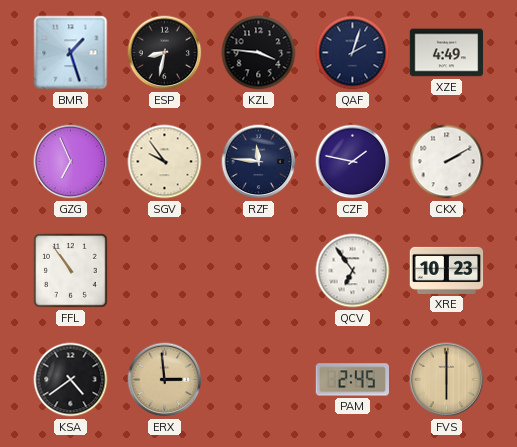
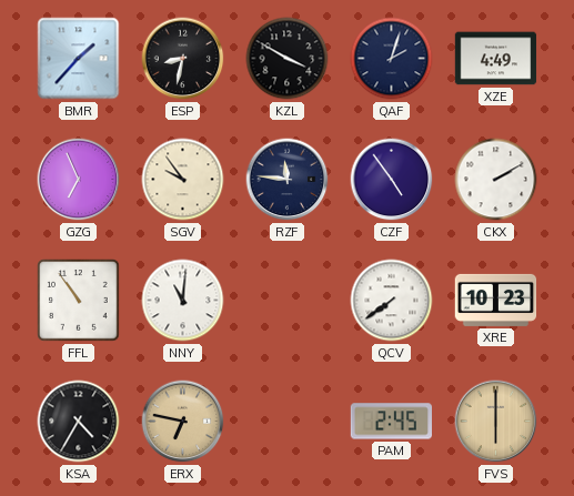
BMR: 1:27 -> 1:37
KZL: 3:46 -> 3:50
CZF: 1:47 -> 4:54
NNY: none -> 11:01
QCV: 6:54 -> 7:39
KSA: 4:39 -> 4:35
ERX: 2:59 -> 6:47
